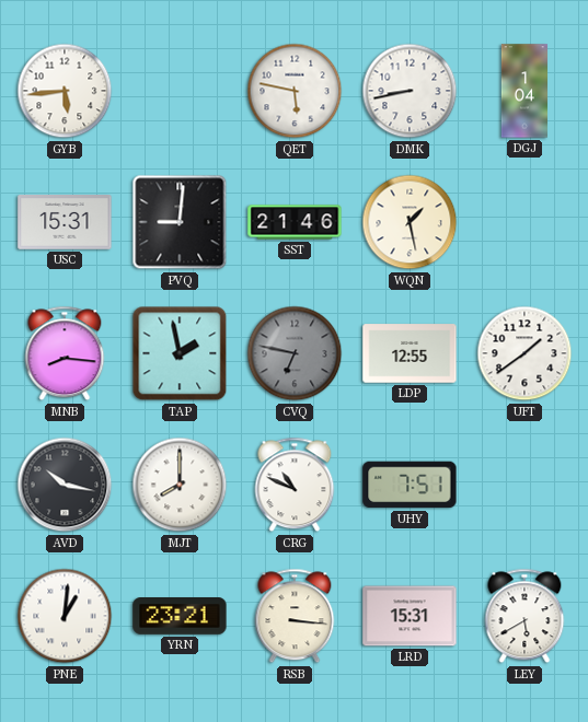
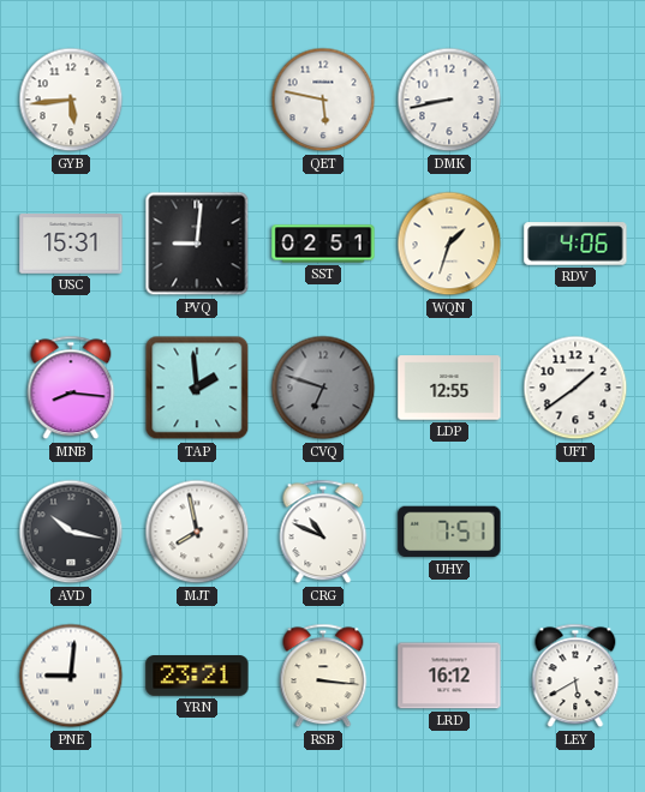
DGJ: 1:04 -> none
SST: 21:46 -> 02:51
WQN: 1:28 -> 1:33
RDV: none -> 4:06
TAP: 1:58 -> 1:59
CVQ: 6:47 -> 6:48
MJT: 8:00 -> 7:58
PNE: 1:01 -> 9:01
LRD: 15:31 -> 16:12
